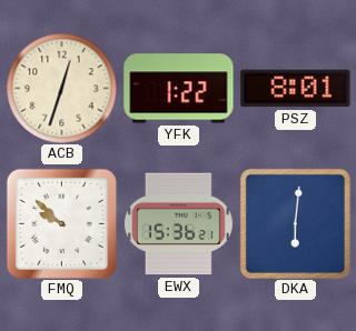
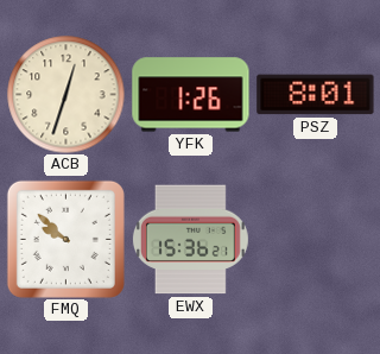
YFK: 1:22 -> 1:26
DKA: 6:01 -> none
